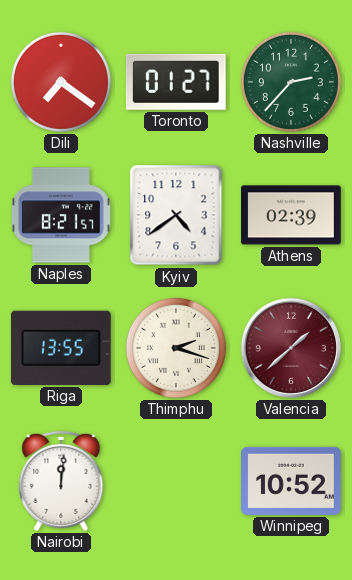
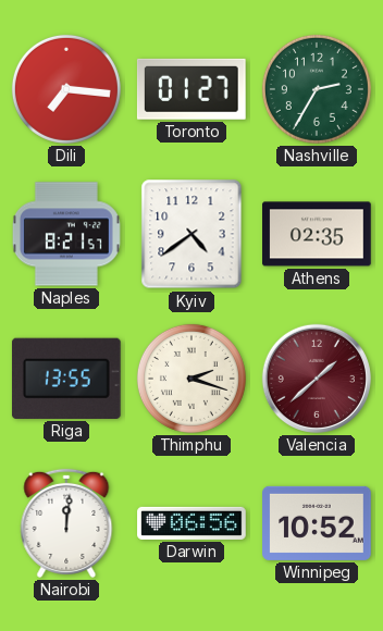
Dili: 7:21 -> 7:16
Nashville: 2:37 -> 2:35
Athens: 02:39 -> 02:35
Darwin: none -> 06:56
